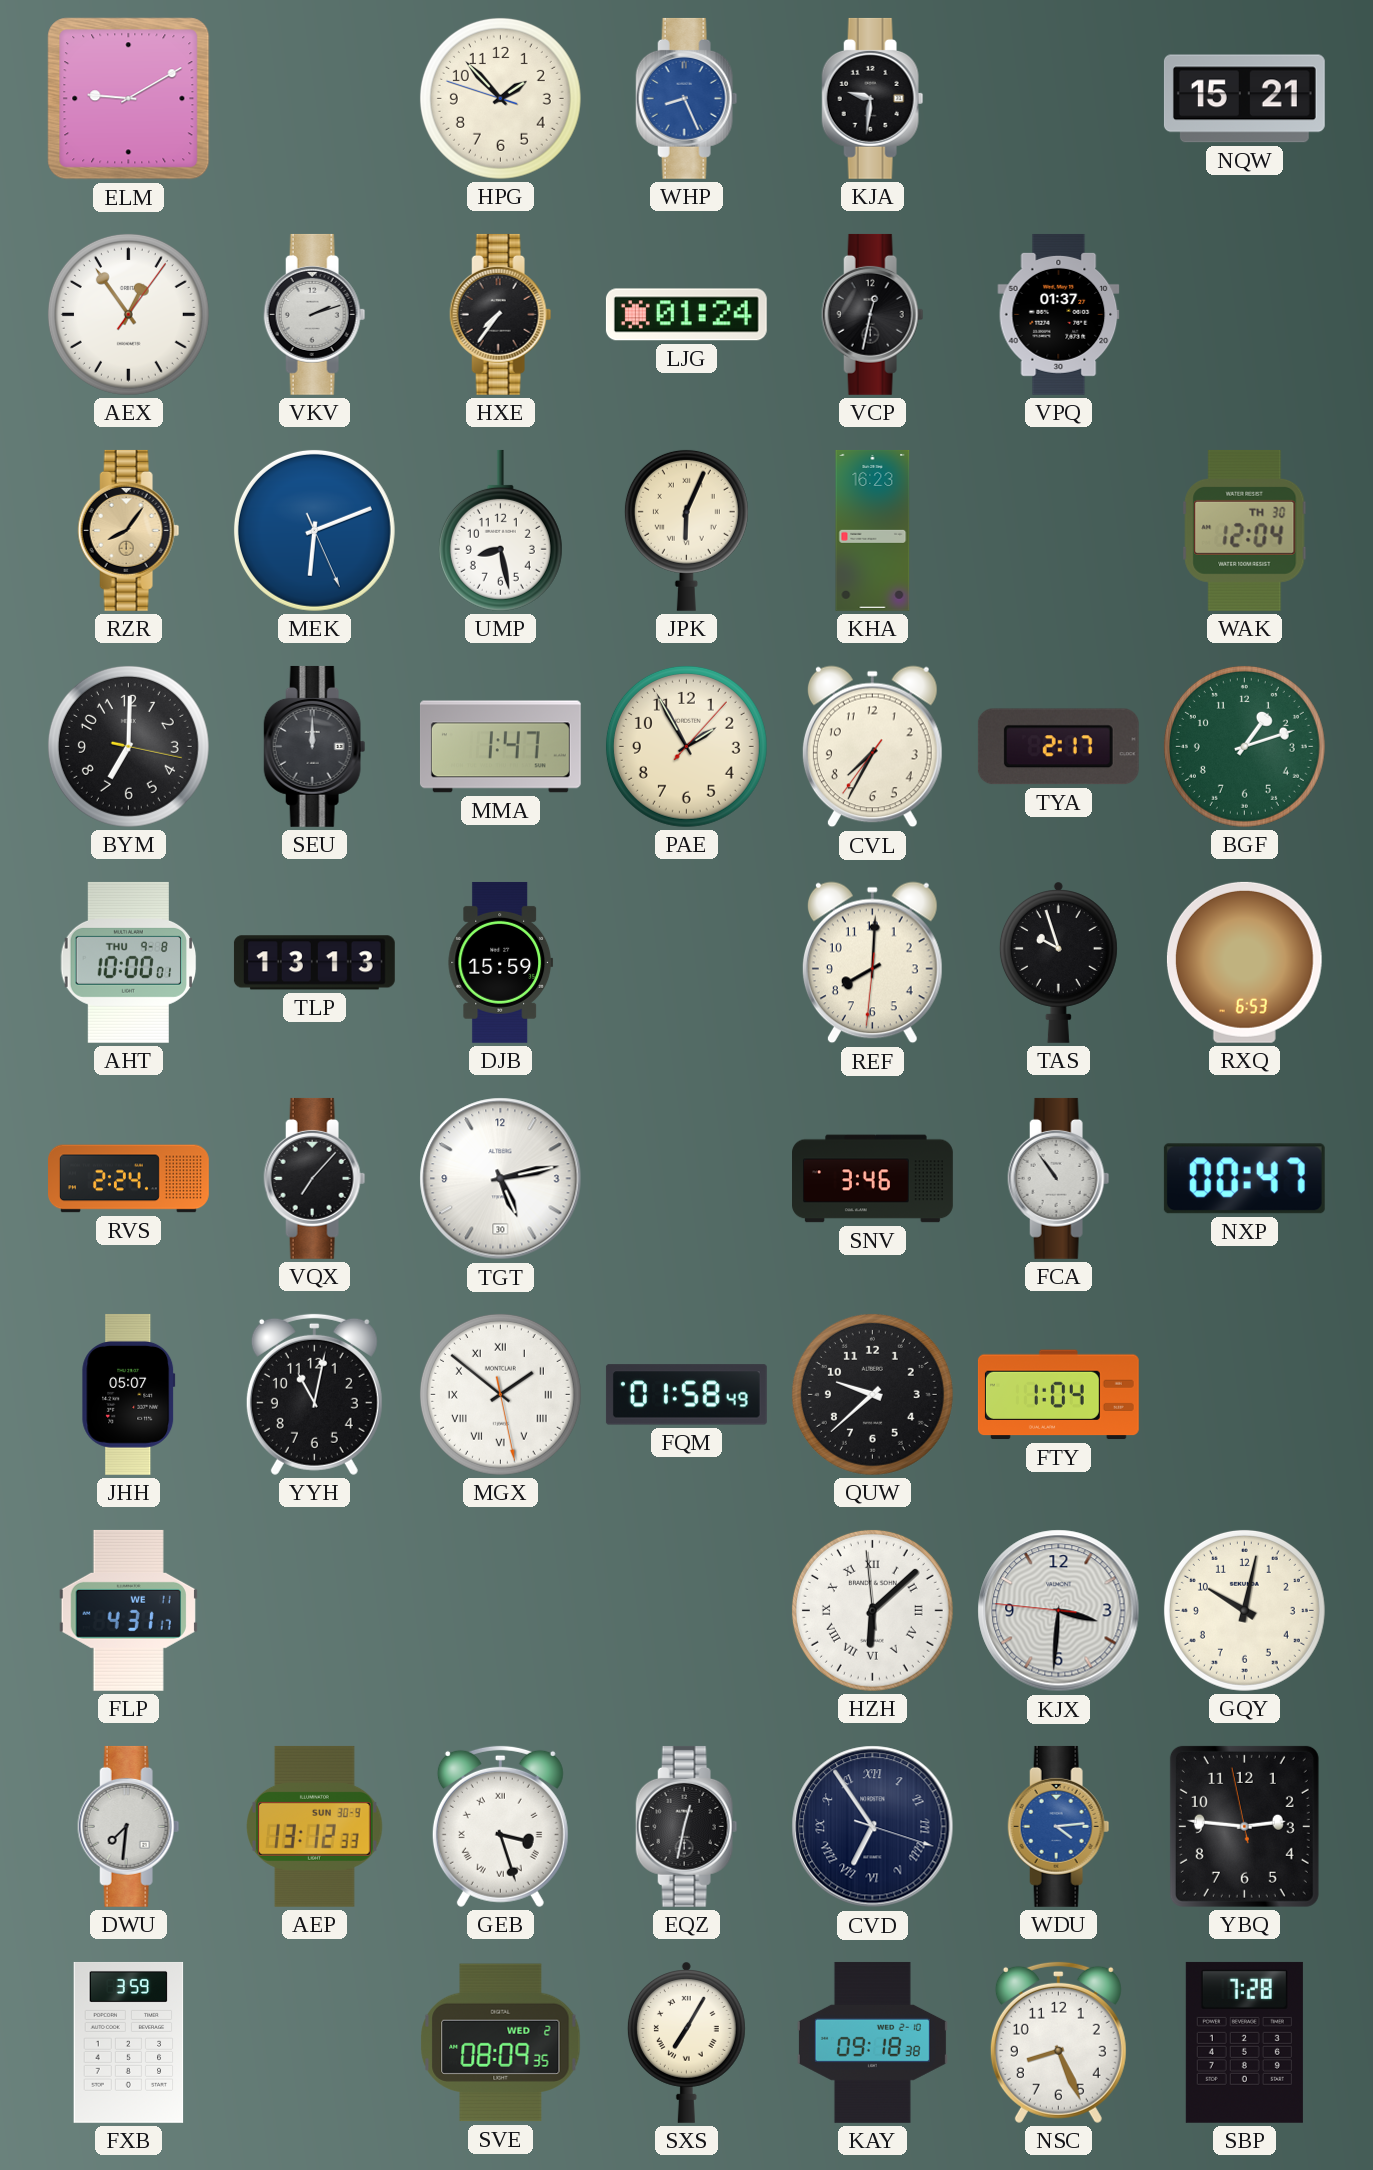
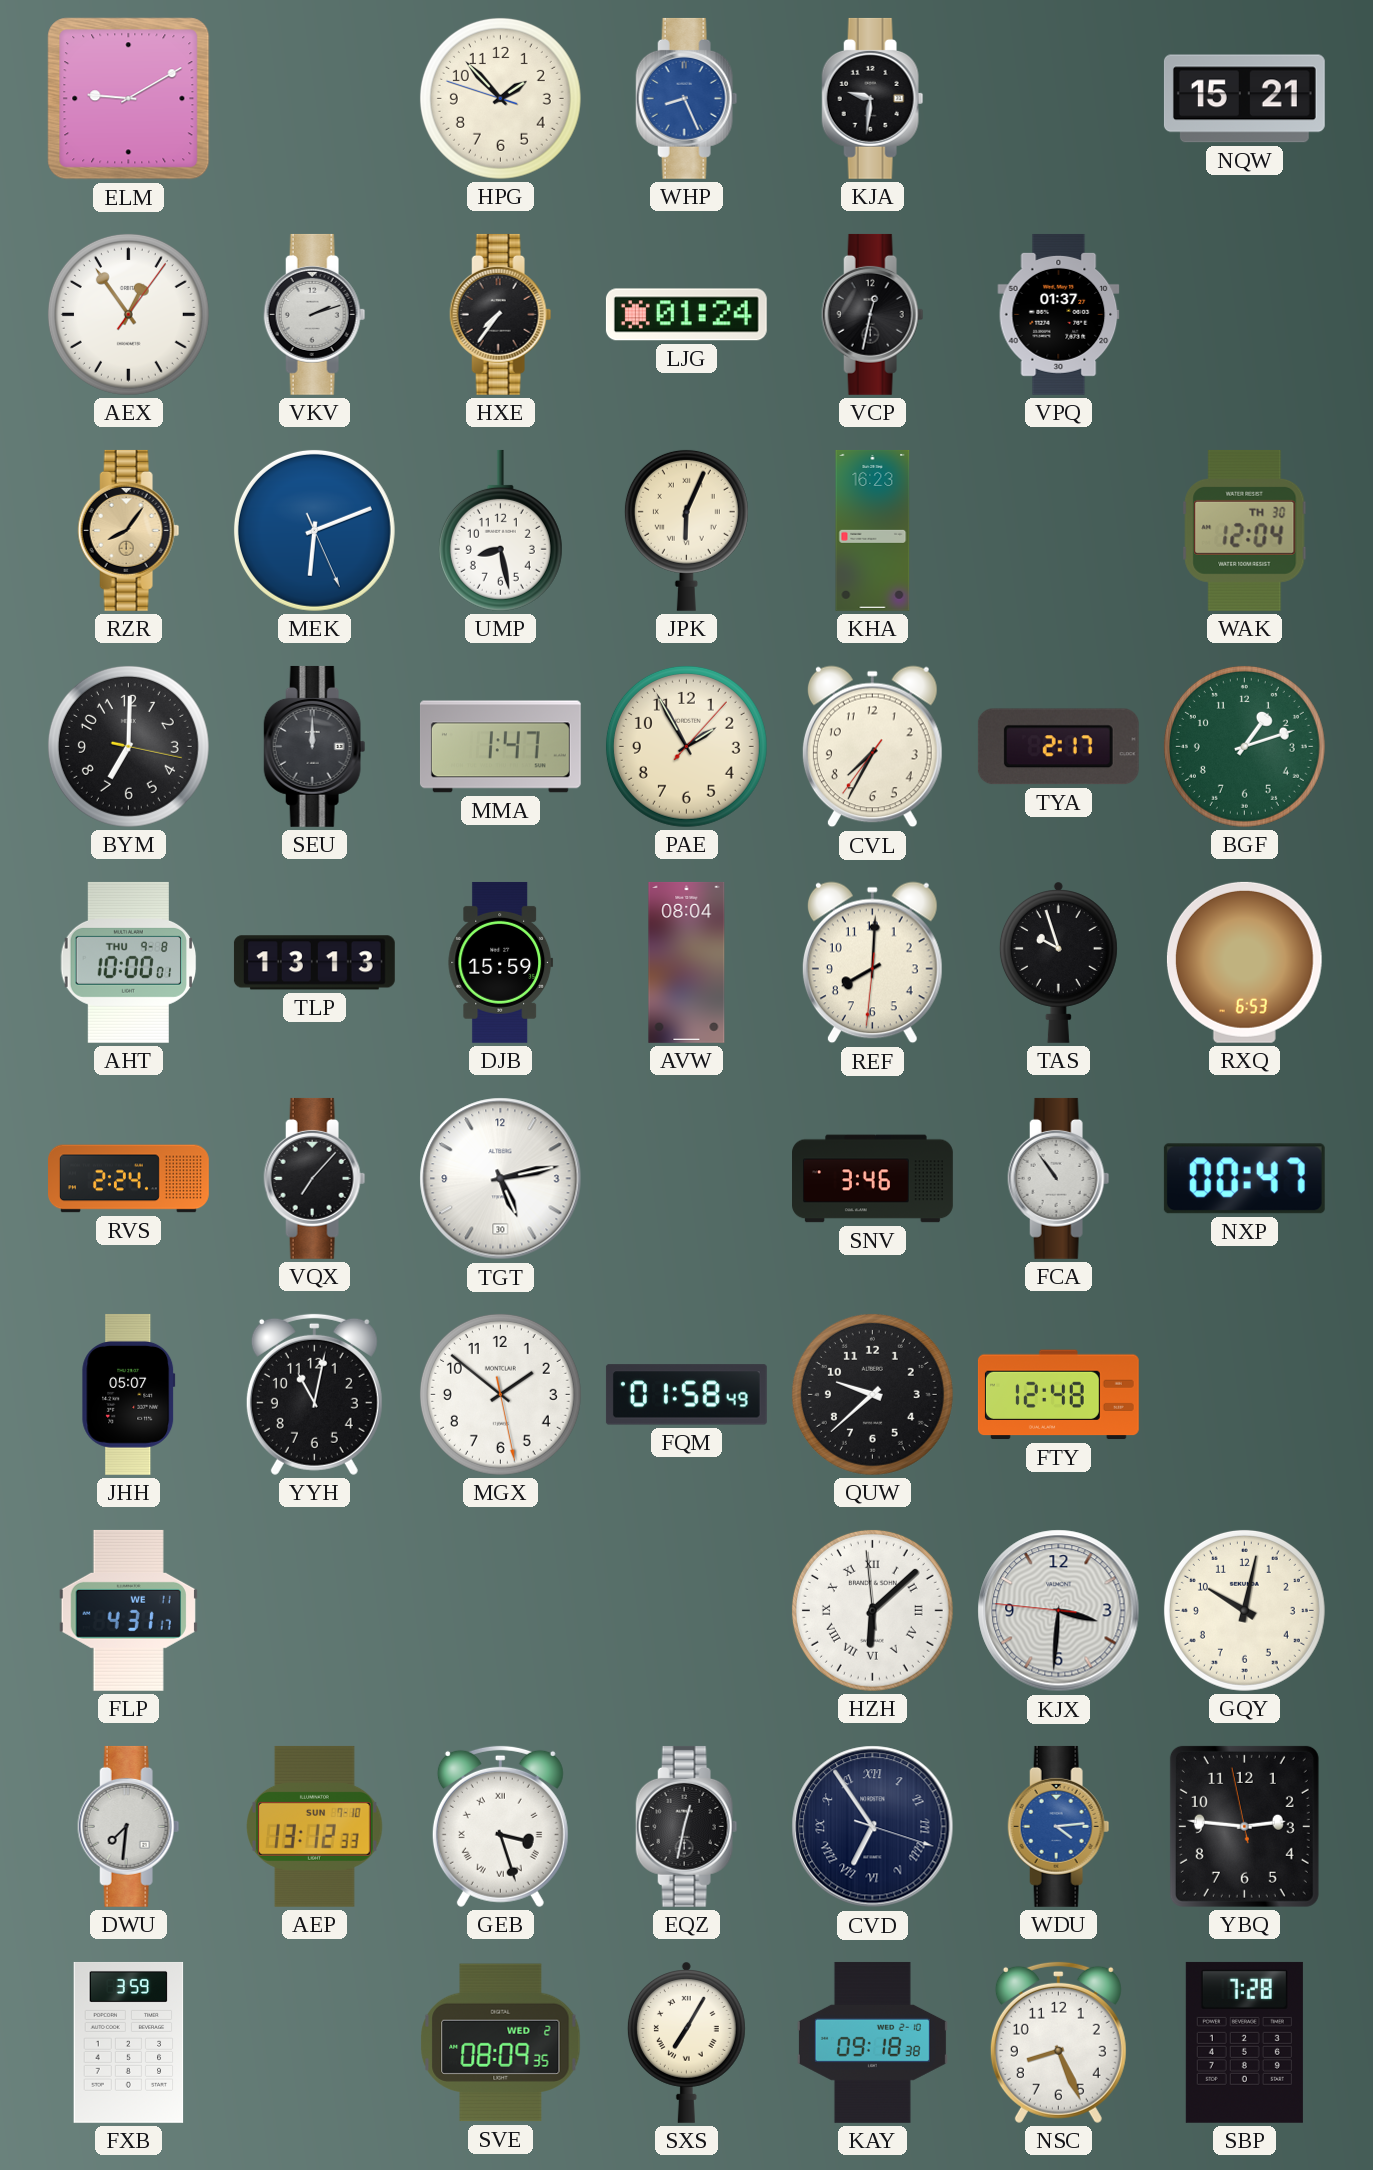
AVW: none -> 08:04
MGX numerals: Roman -> Arabic
FTY: 1:04 -> 12:48
AEP date: SUN 30-9 -> SUN 7-10
